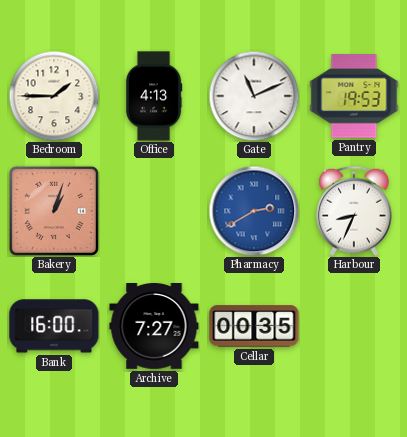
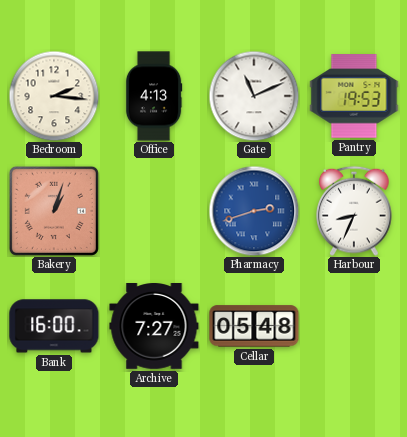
Bedroom: 1:45 -> 2:16
Pharmacy: 2:40 -> 2:42
Cellar: 00:35 -> 05:48
